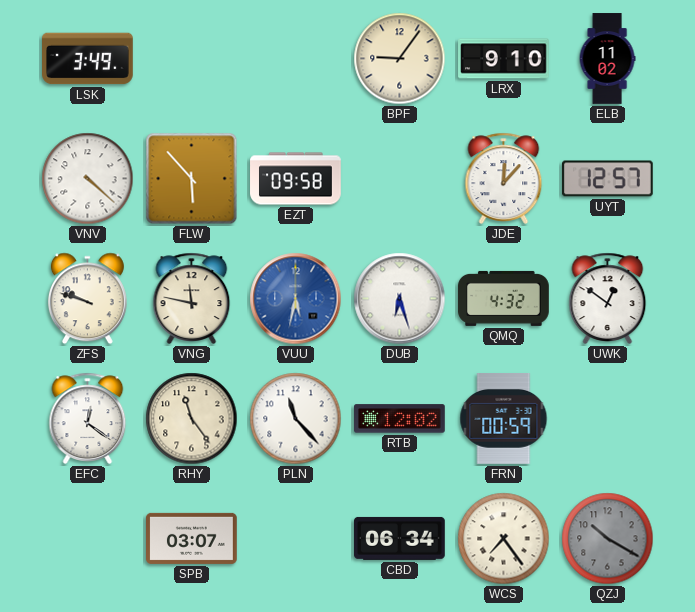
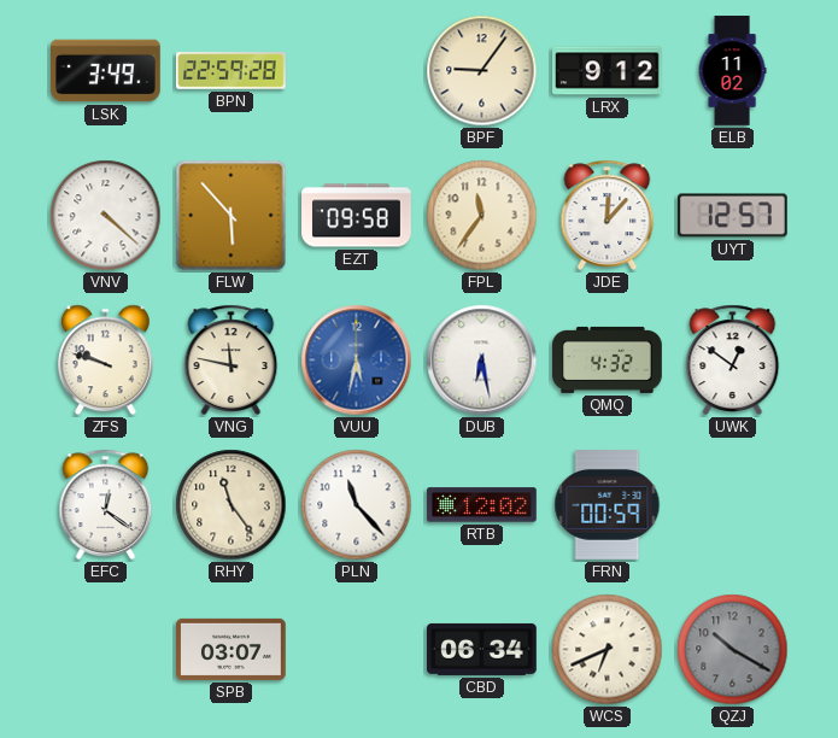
BPN: none -> 22:59
LRX: 9:10 -> 9:12
FPL: none -> 11:36
DUB: 6:27 -> 6:28
WCS: 7:24 -> 6:41
